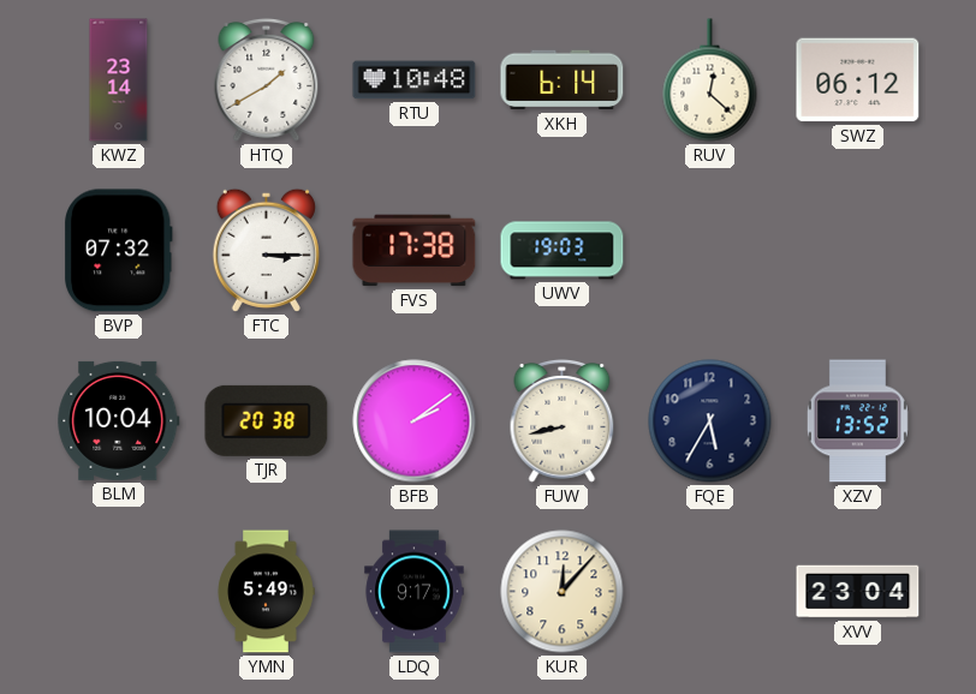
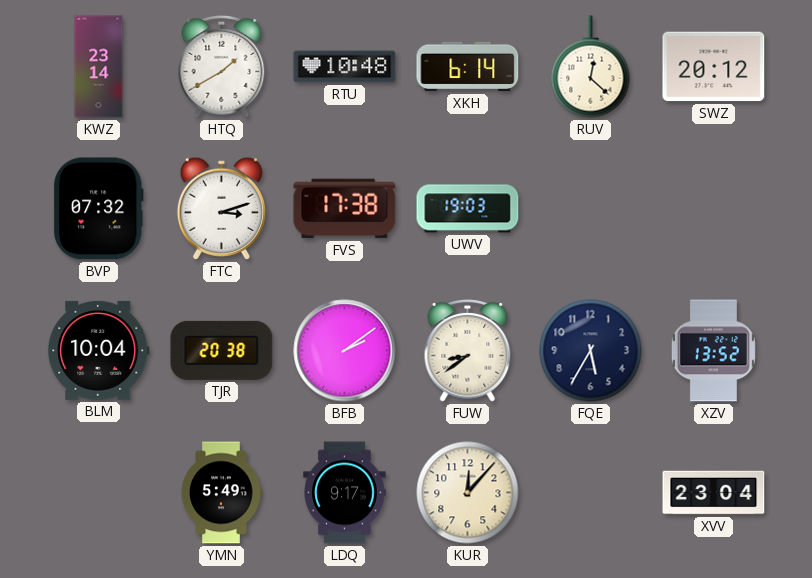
SWZ: 06:12 -> 20:12
FTC: 3:15 -> 3:12
FUW: 8:43 -> 8:39
